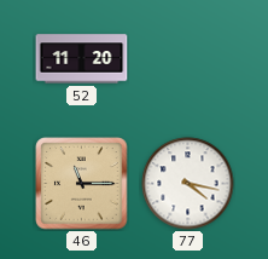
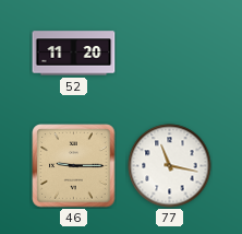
46: 11:15 -> 9:15
77: 4:17 -> 11:17
